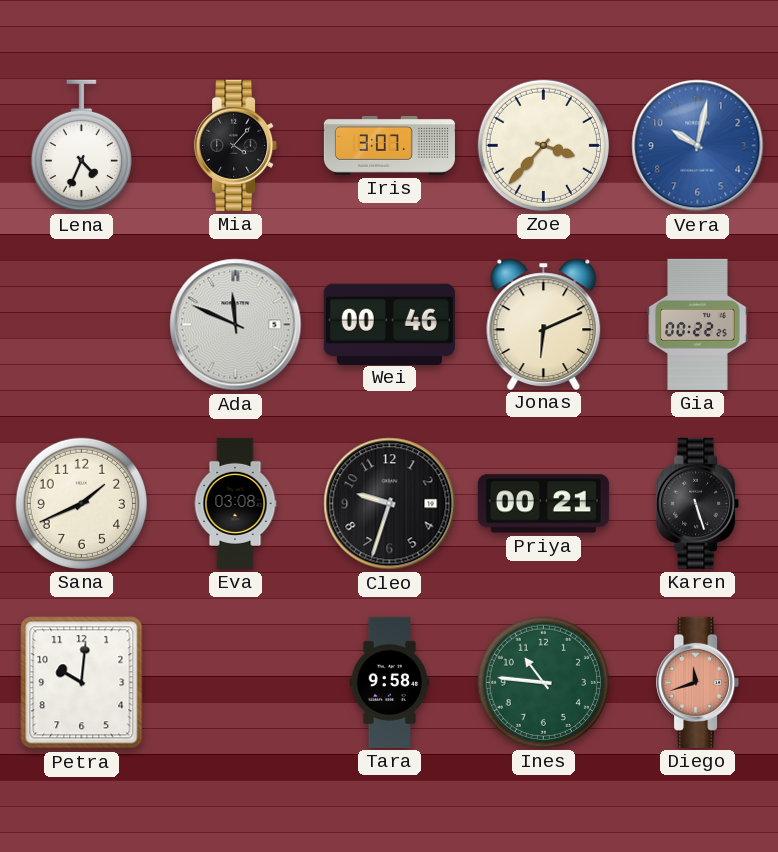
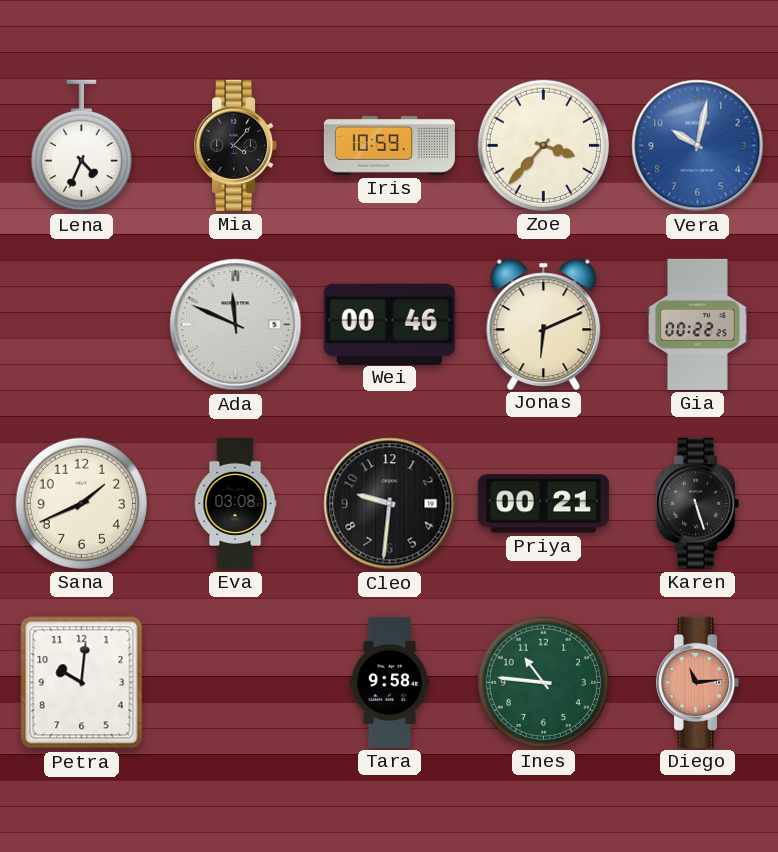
Iris: 3:07 -> 10:59
Cleo: 9:33 -> 9:31
Diego: 11:42 -> 11:14
